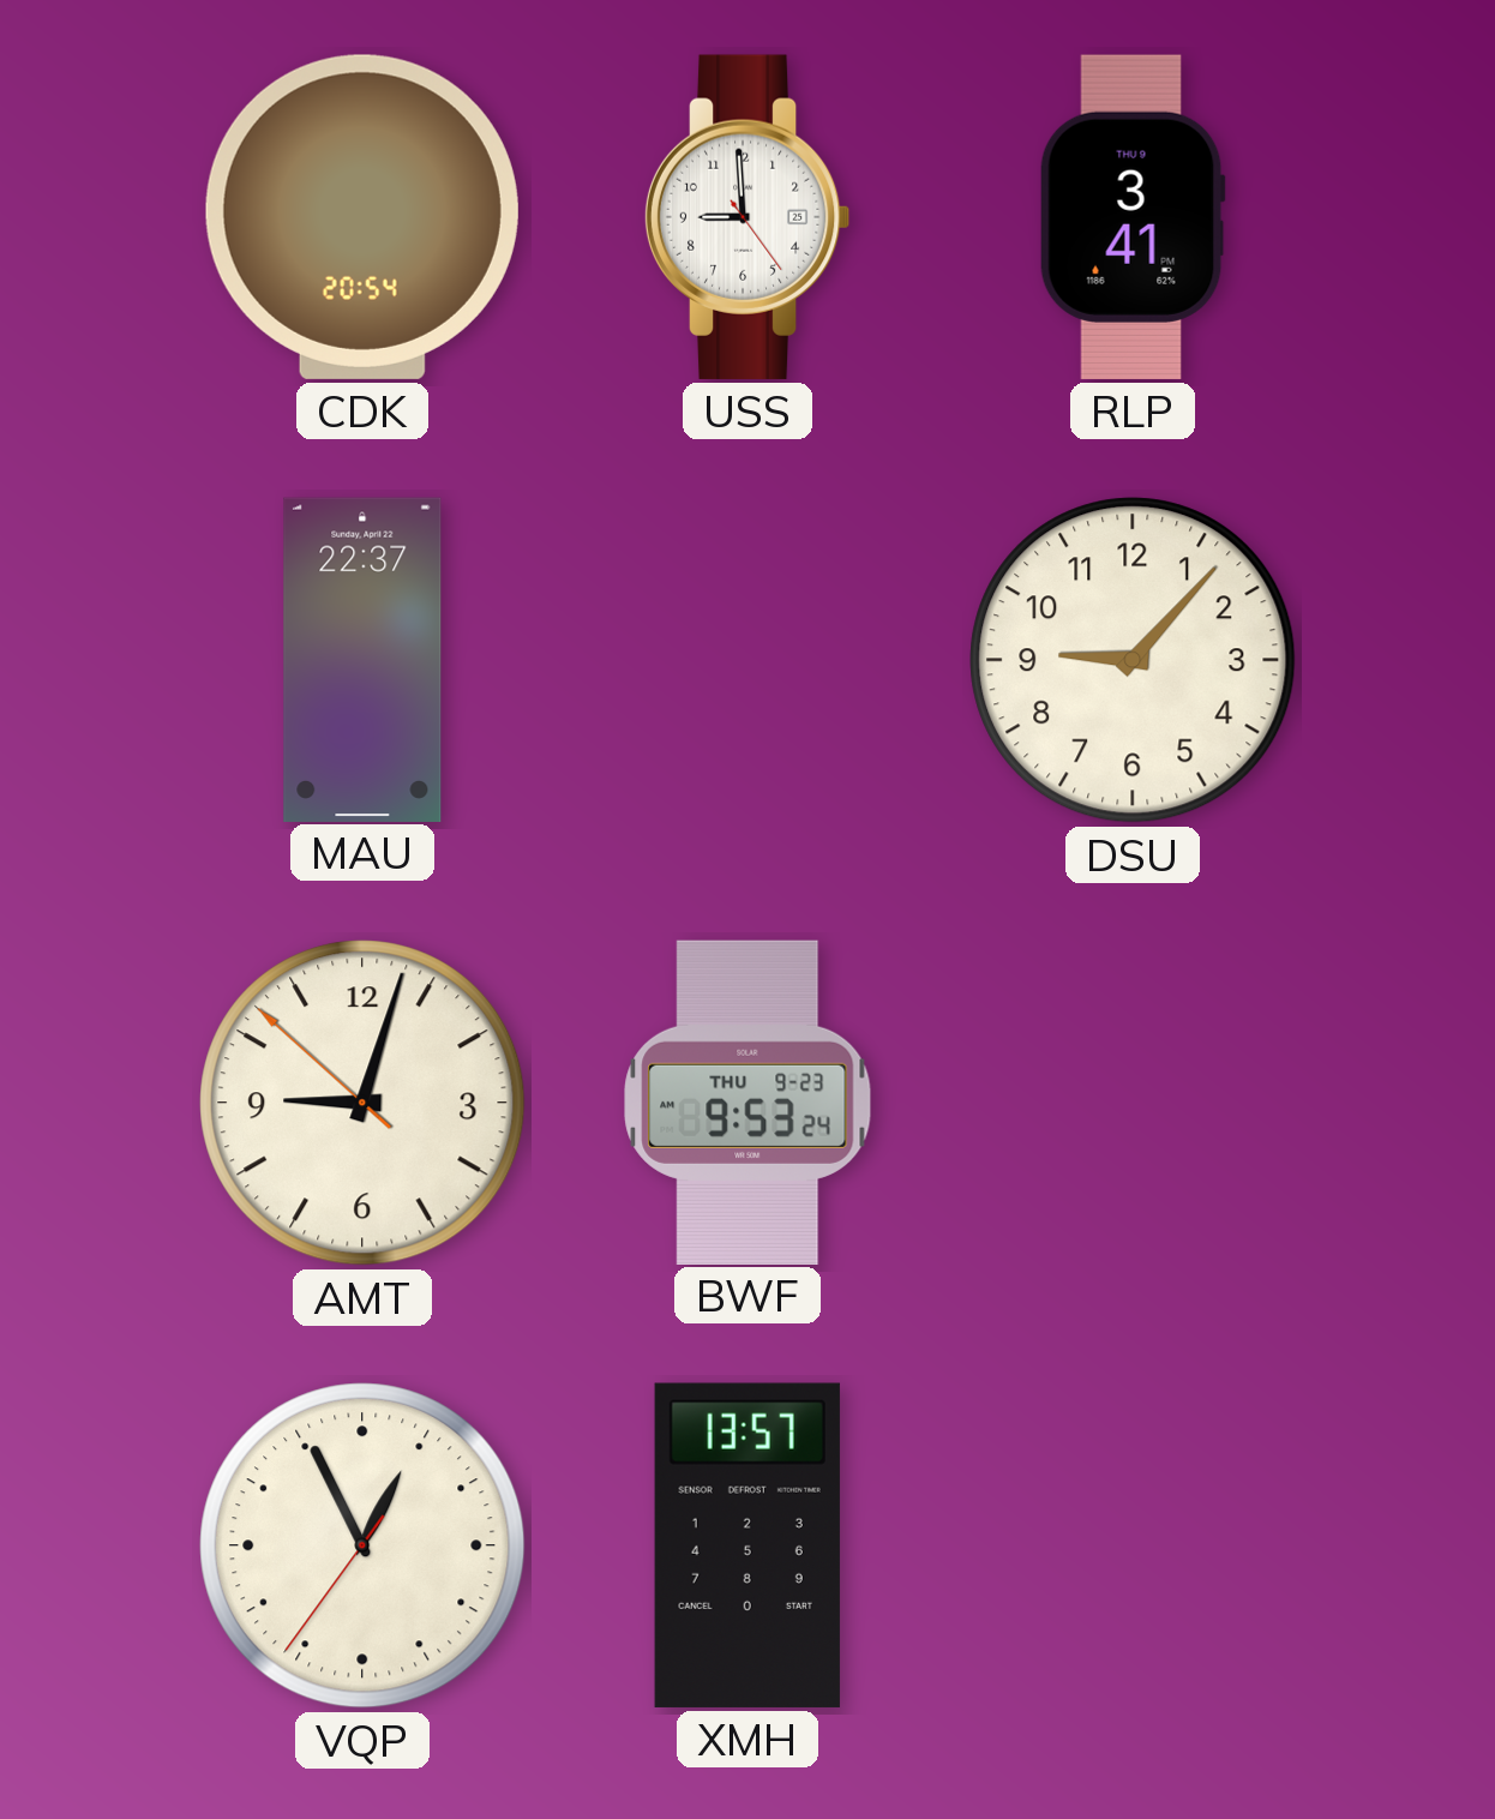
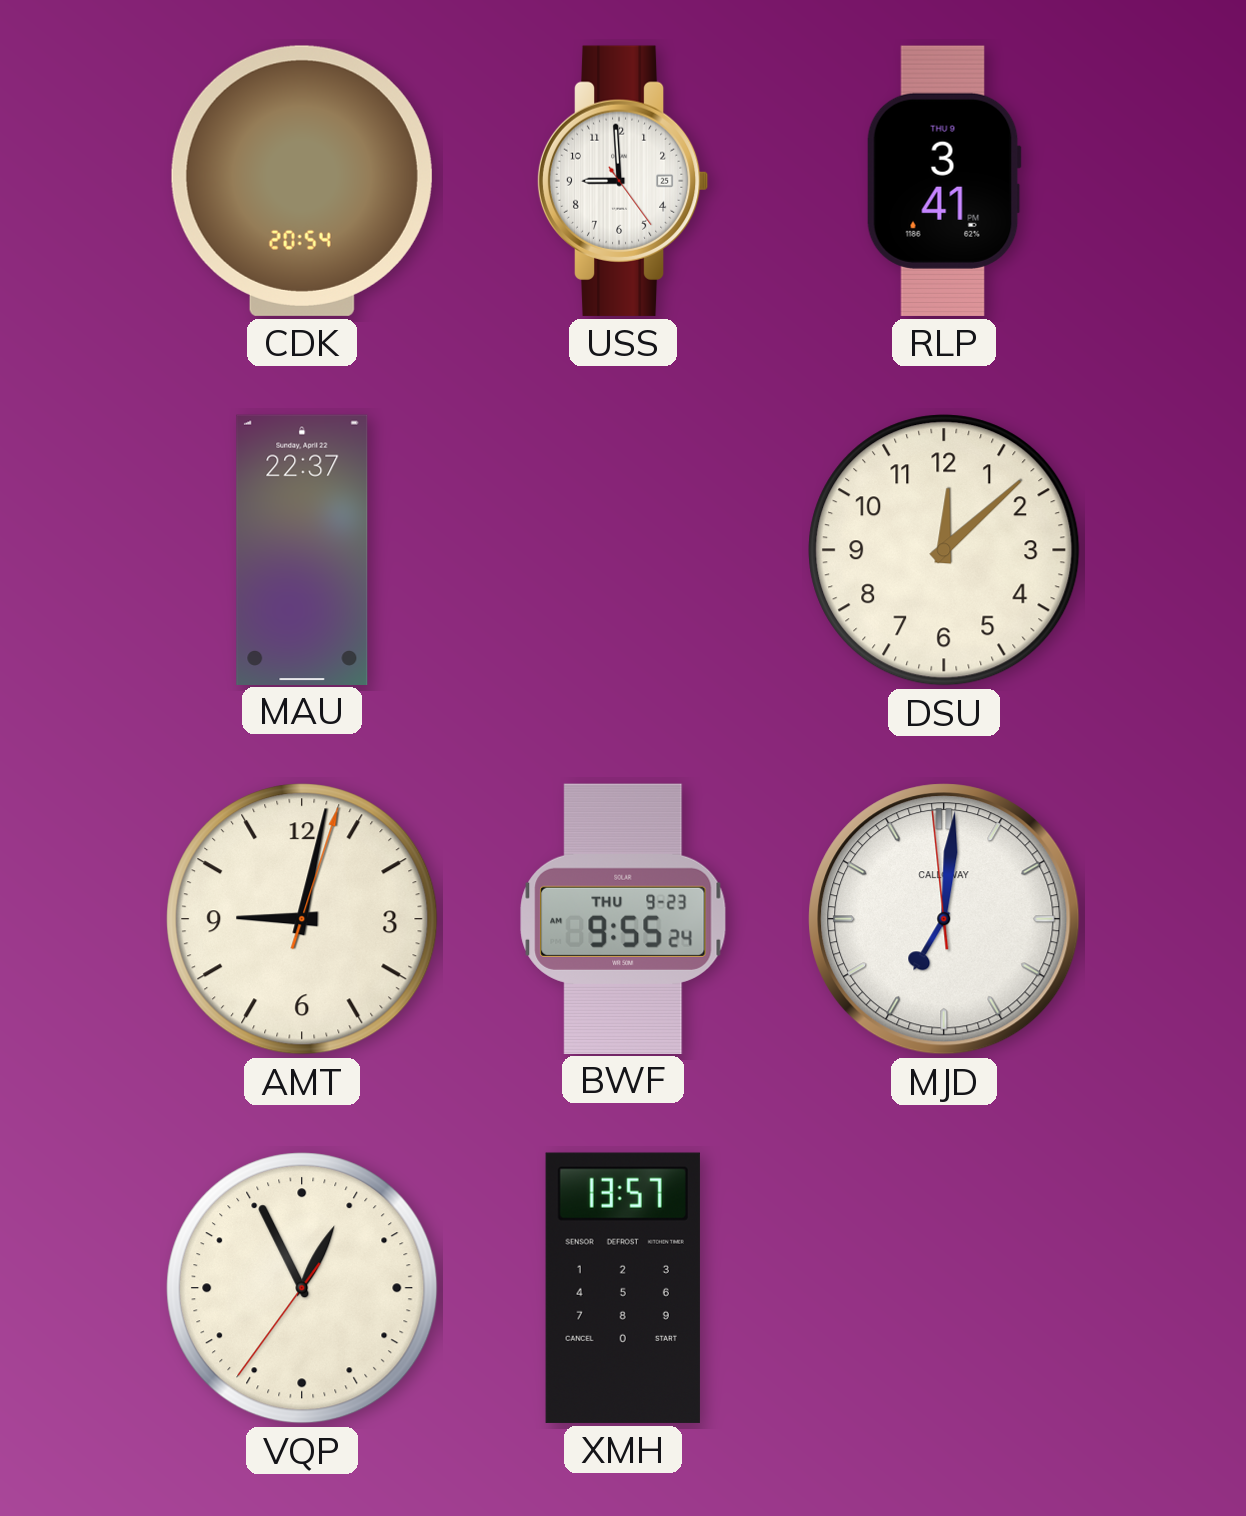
DSU: 9:07 -> 12:08
AMT: 9:02:52 -> 9:02:03
BWF: 9:53 -> 9:55
MJD: none -> 7:00
